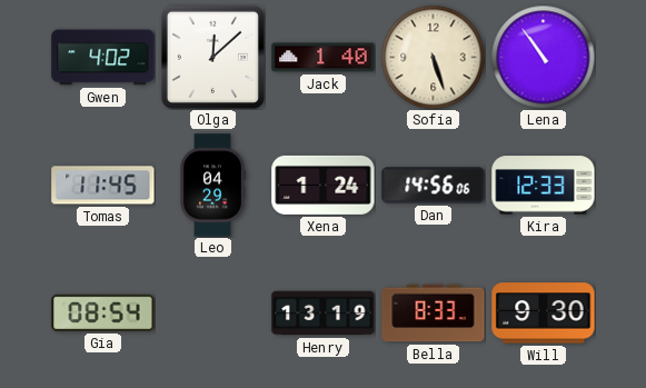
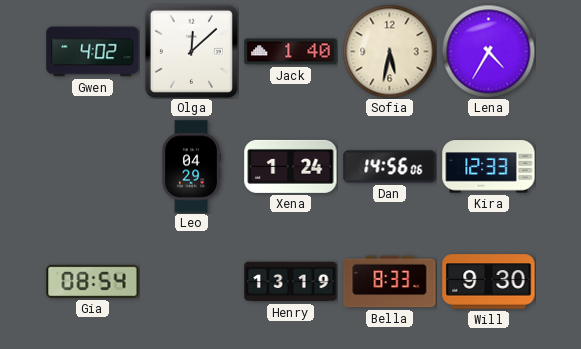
Sofia: 5:27 -> 5:32
Lena: 10:54 -> 4:35
Tomas: 11:45 -> none
